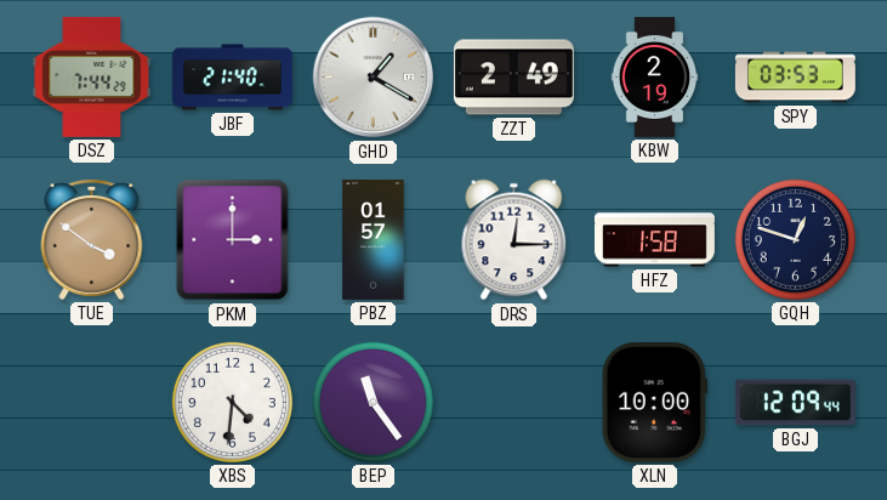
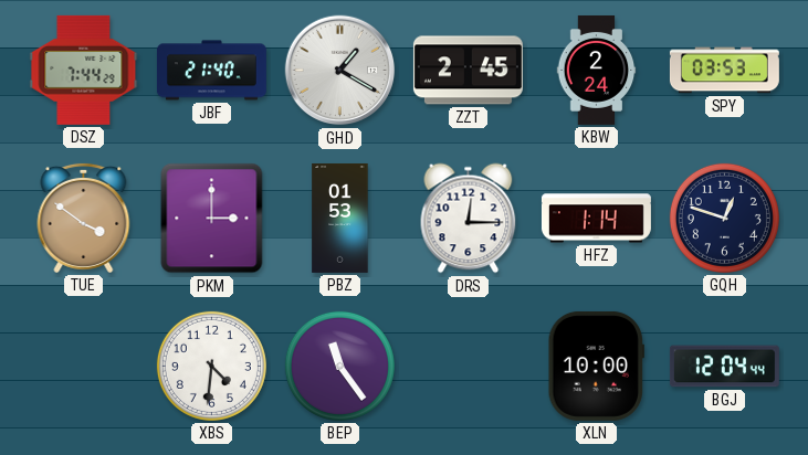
ZZT: 2:49 -> 2:45
KBW: 2:19 -> 2:24
PBZ: 01:57 -> 01:53
HFZ: 1:58 -> 1:14
BGJ: 12:09 -> 12:04
